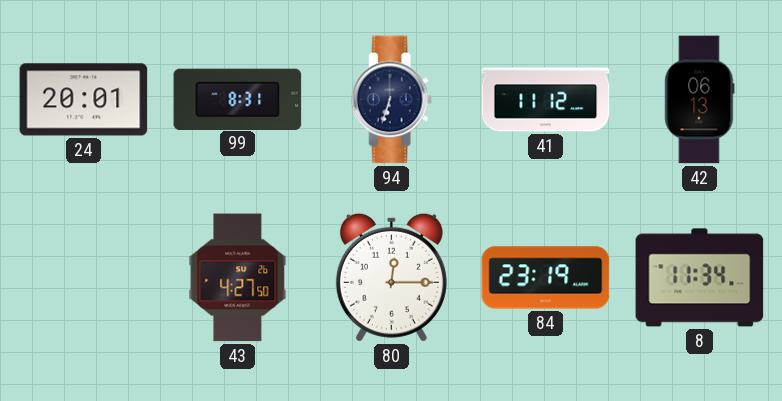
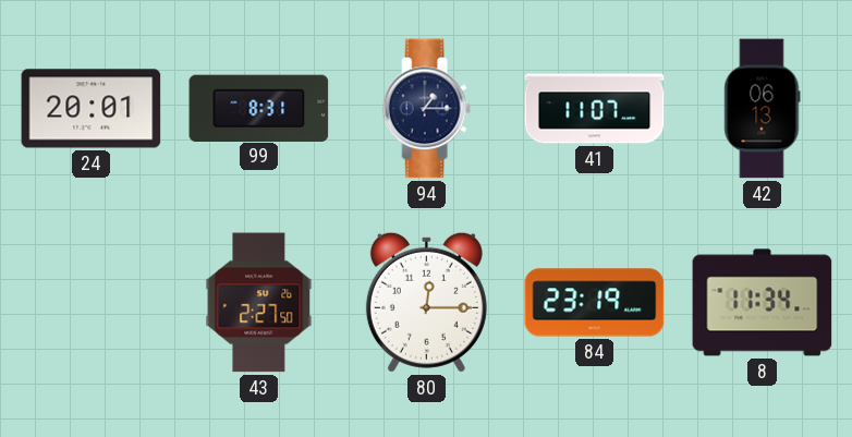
94: 6:33 -> 1:15
41: 11:12 -> 11:07
43: 4:27 -> 2:27
